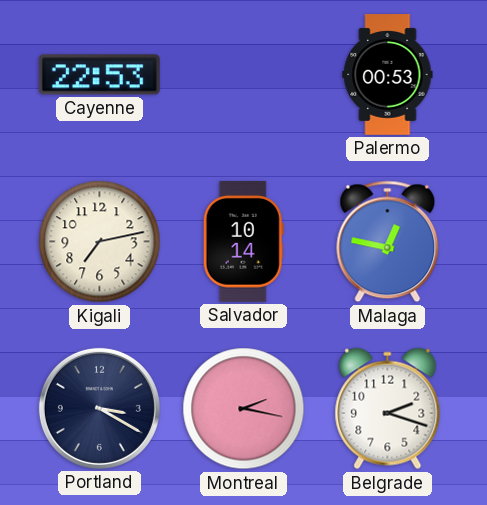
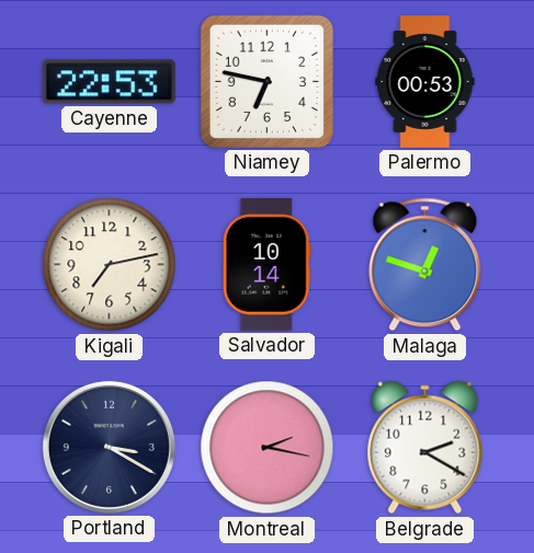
Niamey: none -> 6:47
Malaga: 12:47 -> 12:48
Belgrade: 2:18 -> 2:20
